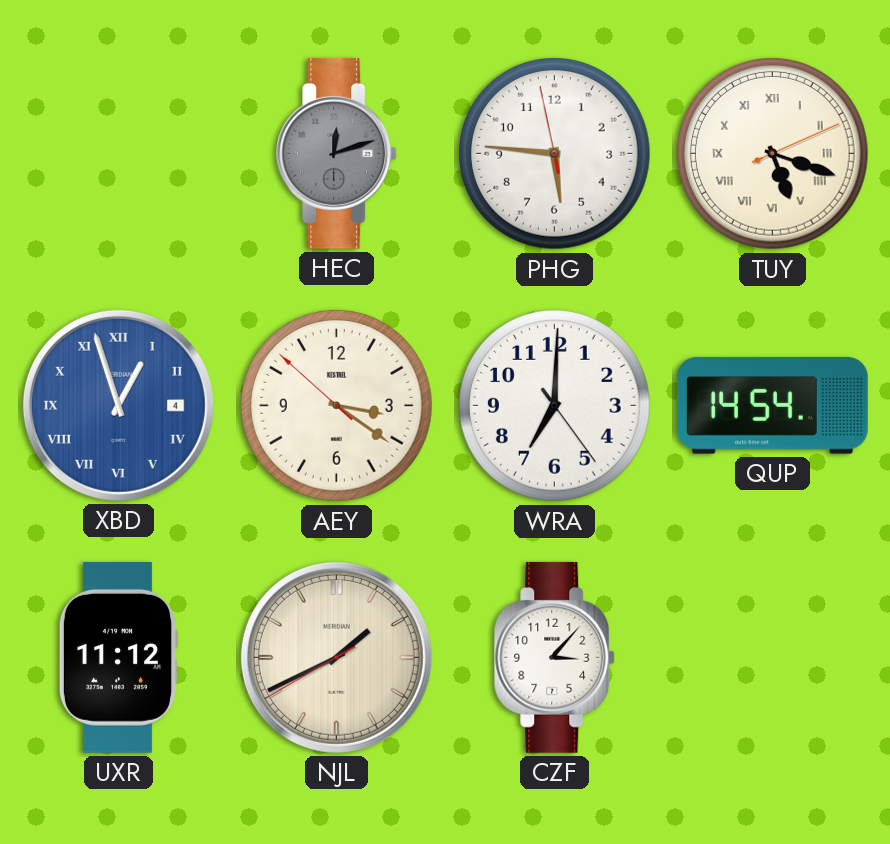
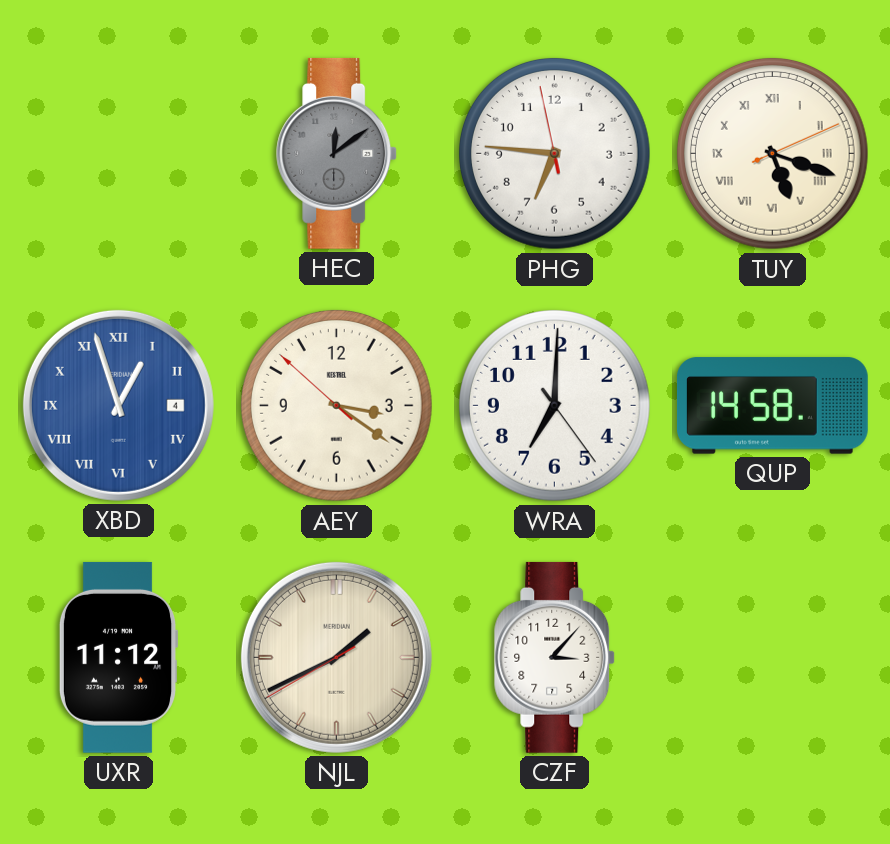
HEC: 12:12 -> 12:09
PHG: 5:45 -> 6:45
QUP: 14:54 -> 14:58
